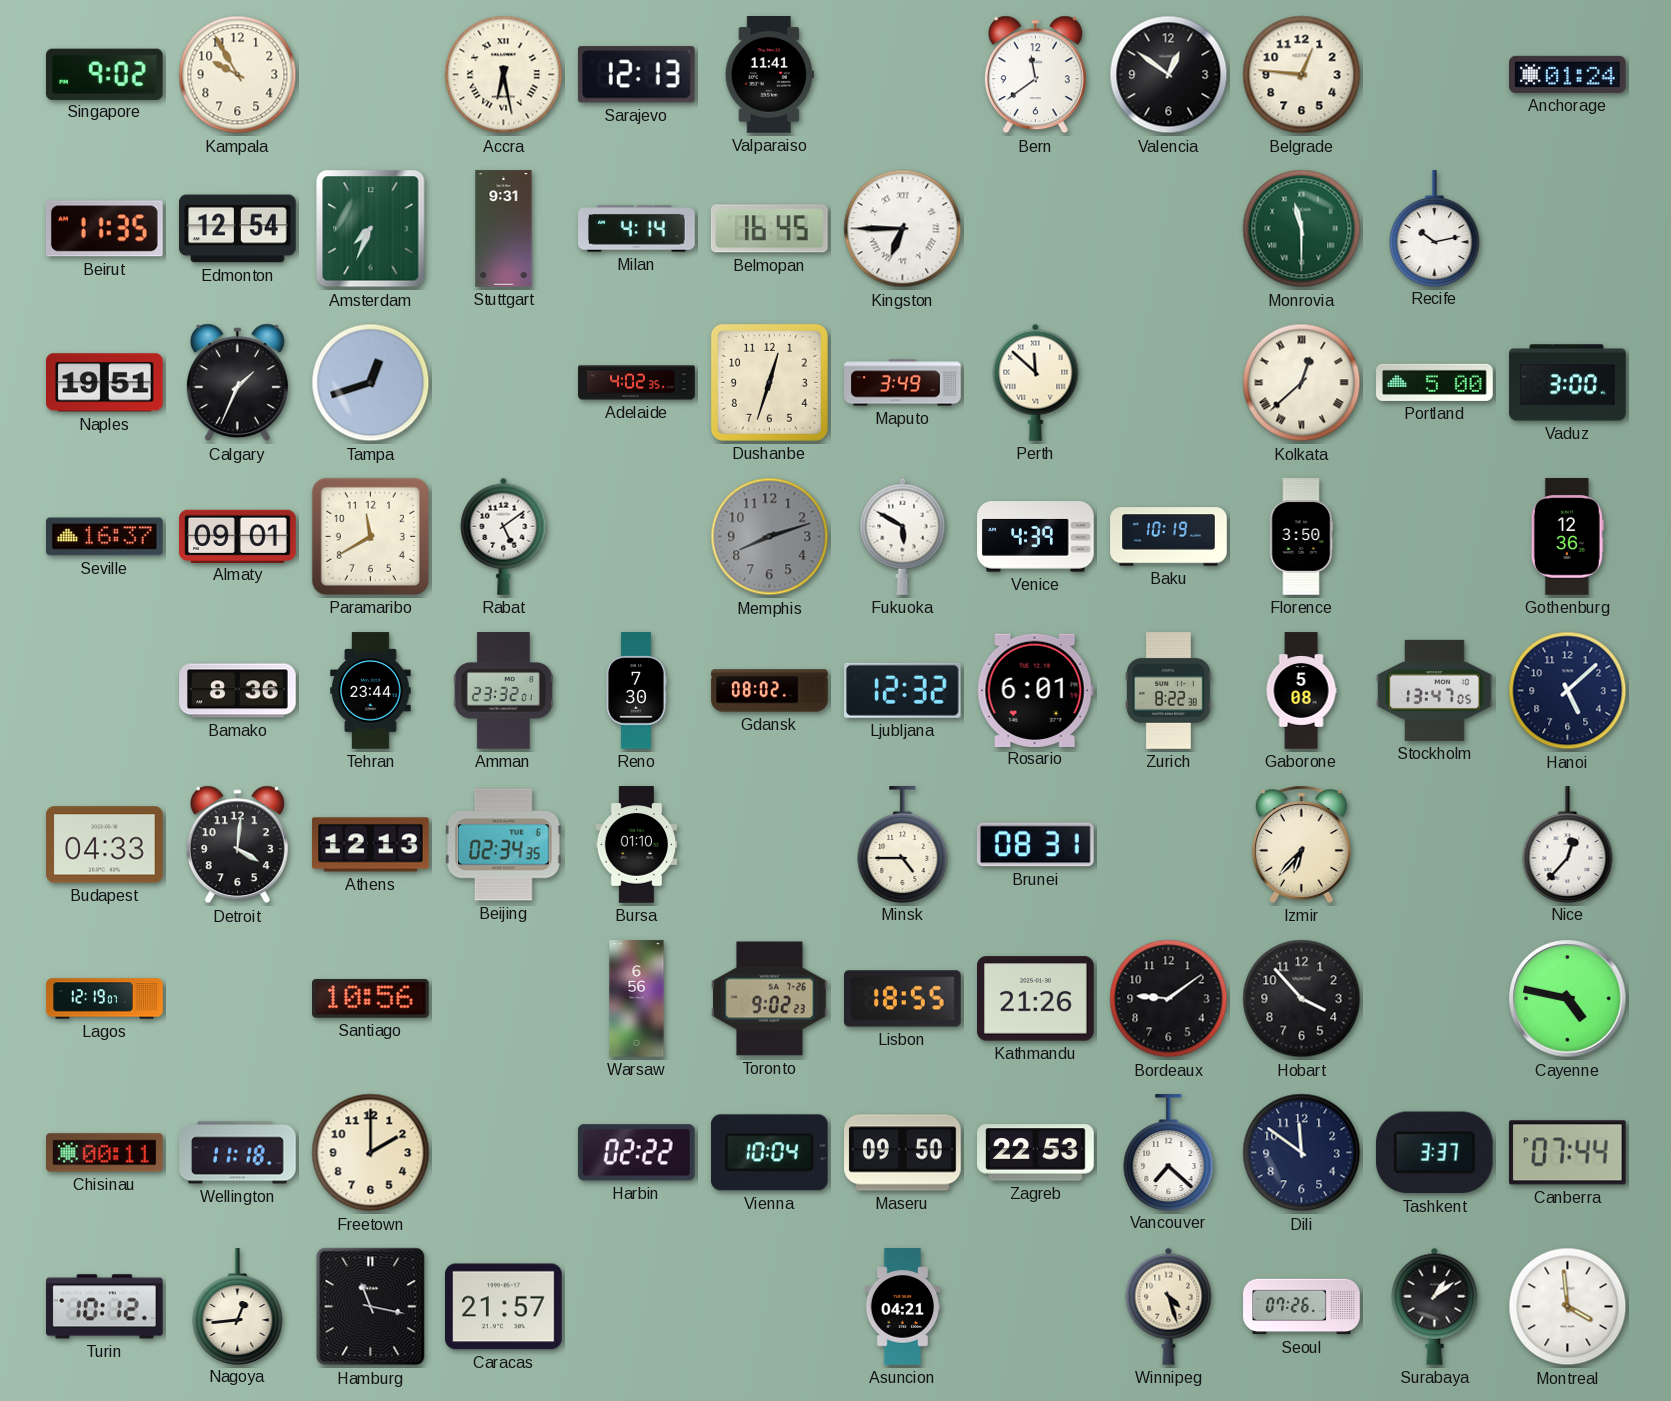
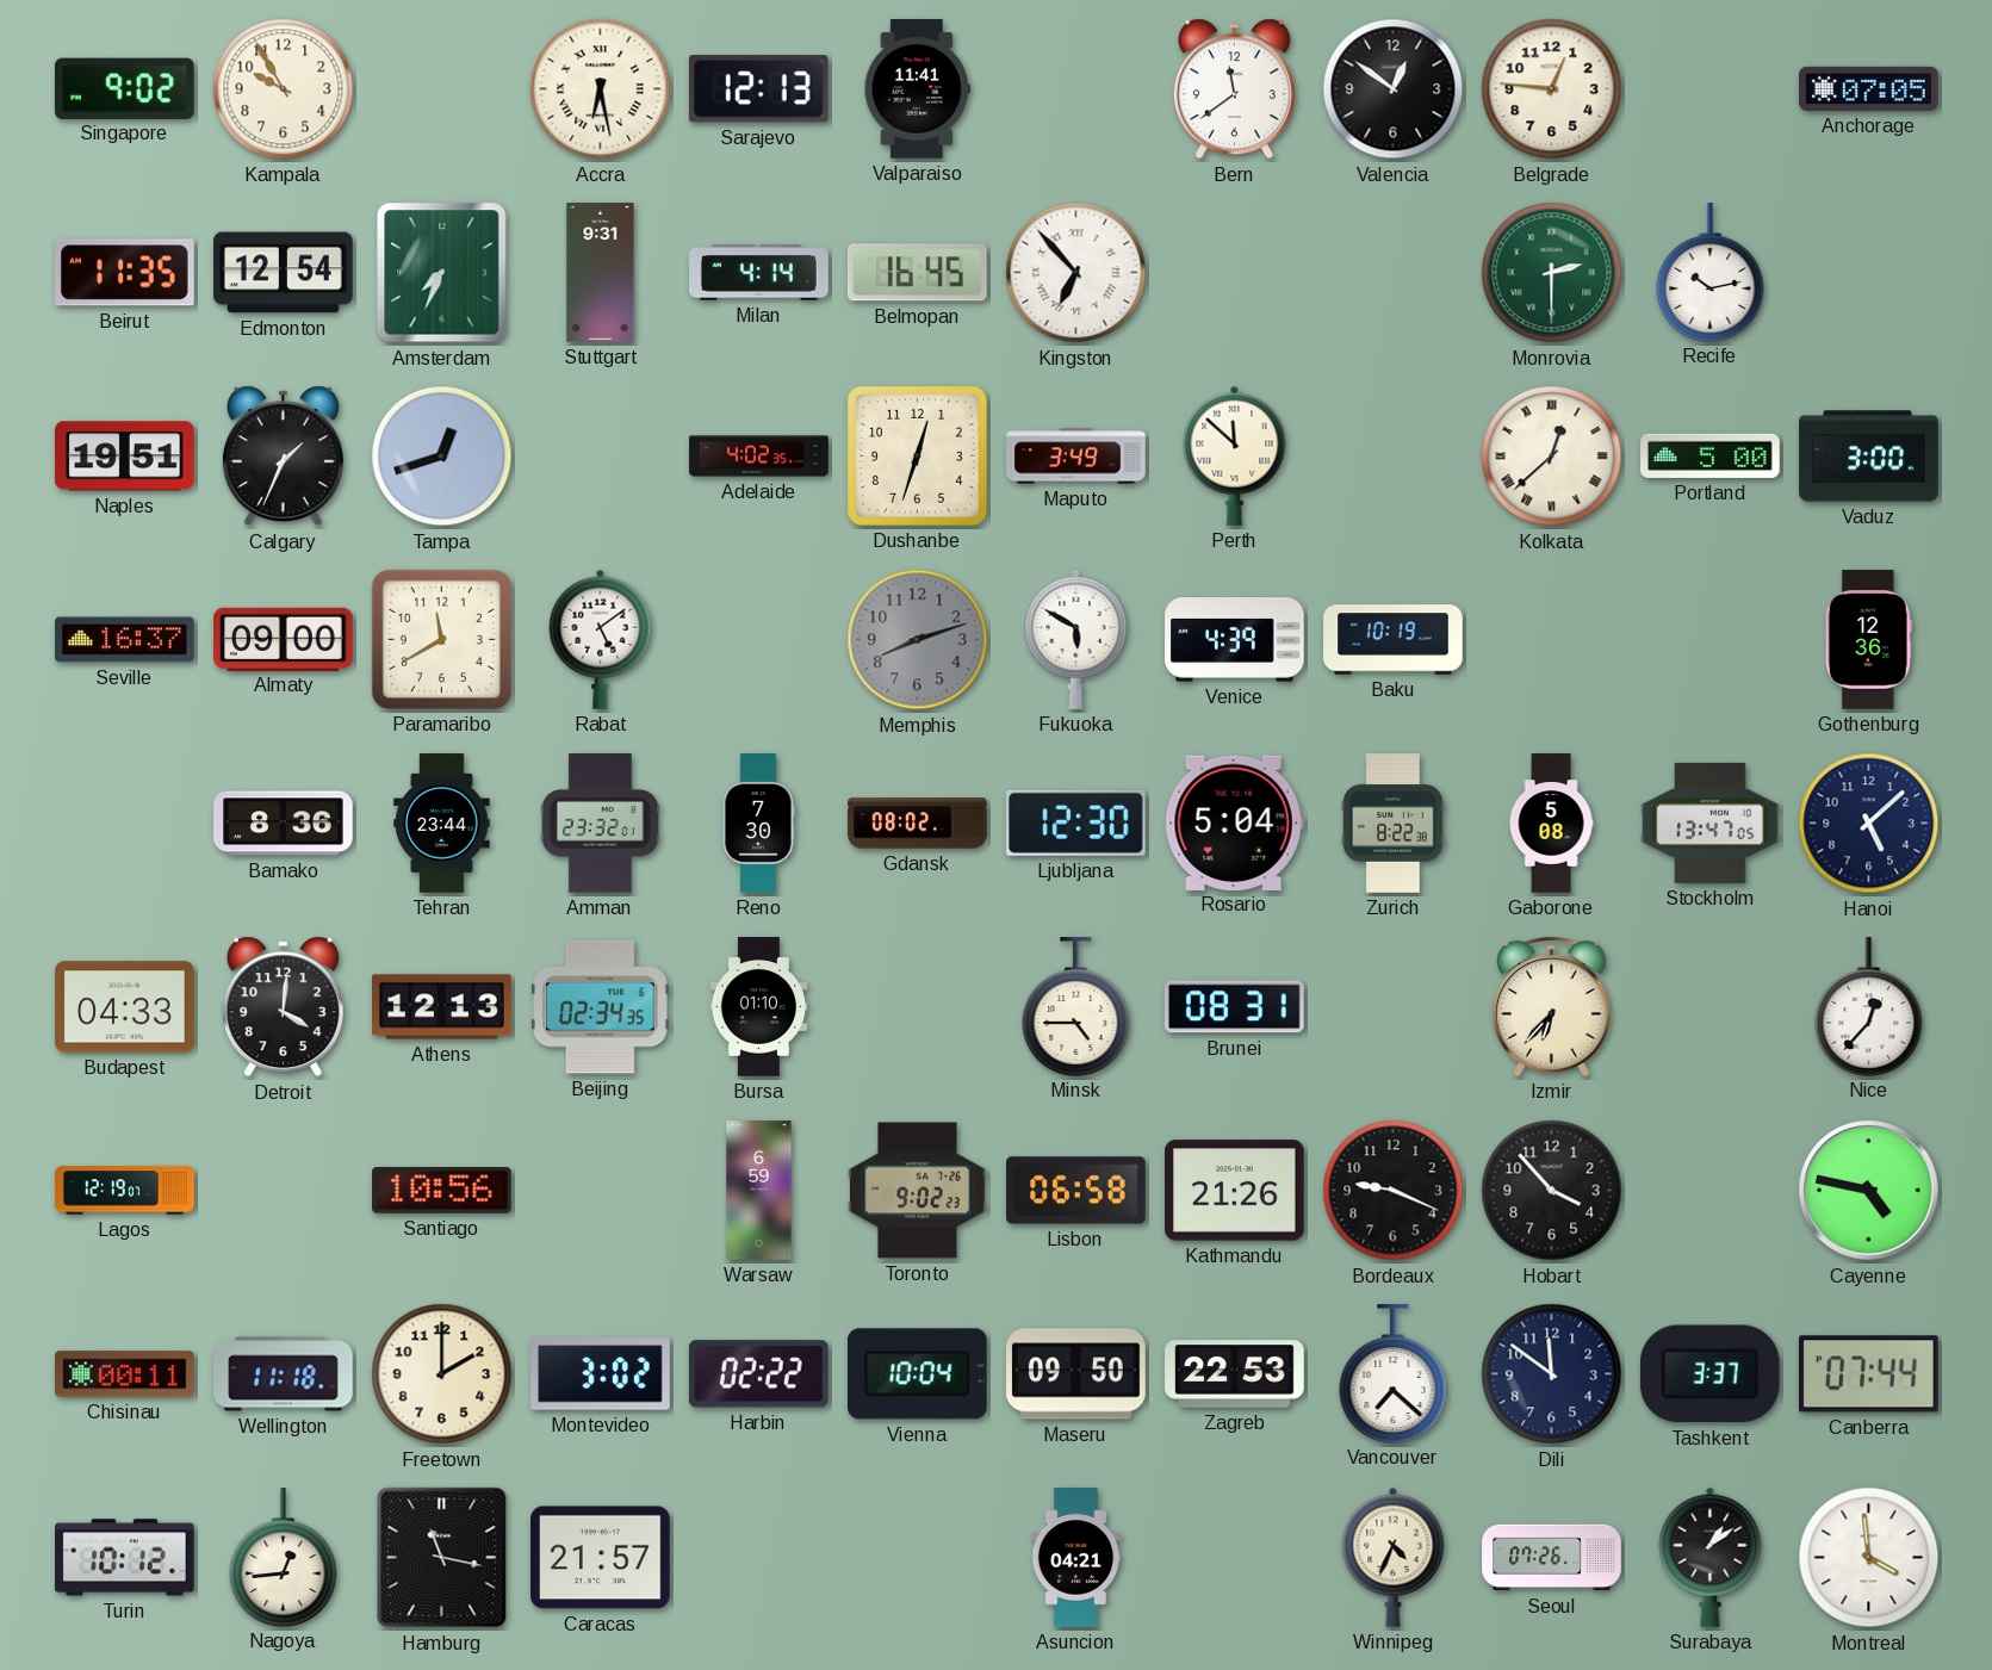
Anchorage: 01:24 -> 07:05
Kingston: 6:45 -> 6:53
Monrovia: 11:30 -> 2:30
Almaty: 09:01 -> 09:00
Florence: 3:50 -> none
Ljubljana: 12:32 -> 12:30
Rosario: 6:01 -> 5:04
Warsaw: 6:56 -> 6:59
Lisbon: 18:55 -> 06:58
Bordeaux: 9:09 -> 9:19
Montevideo: none -> 3:02
Winnipeg: 4:27 -> 4:34
